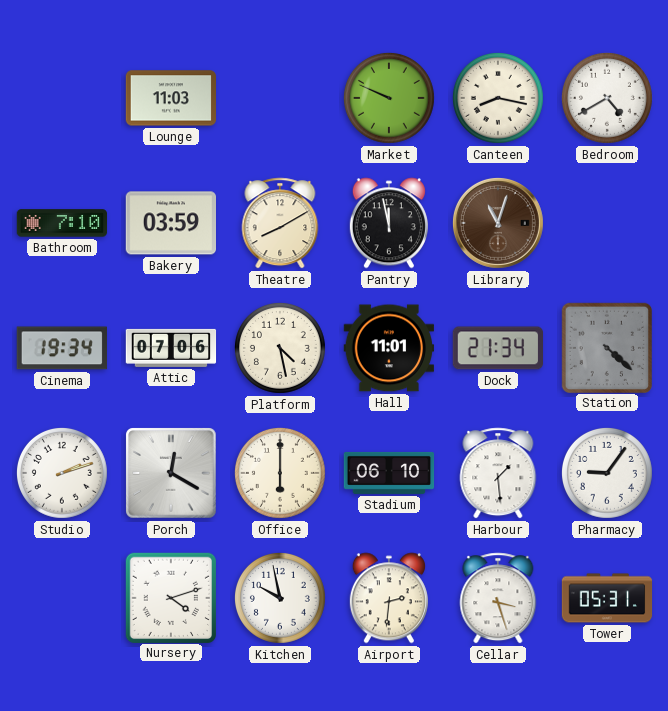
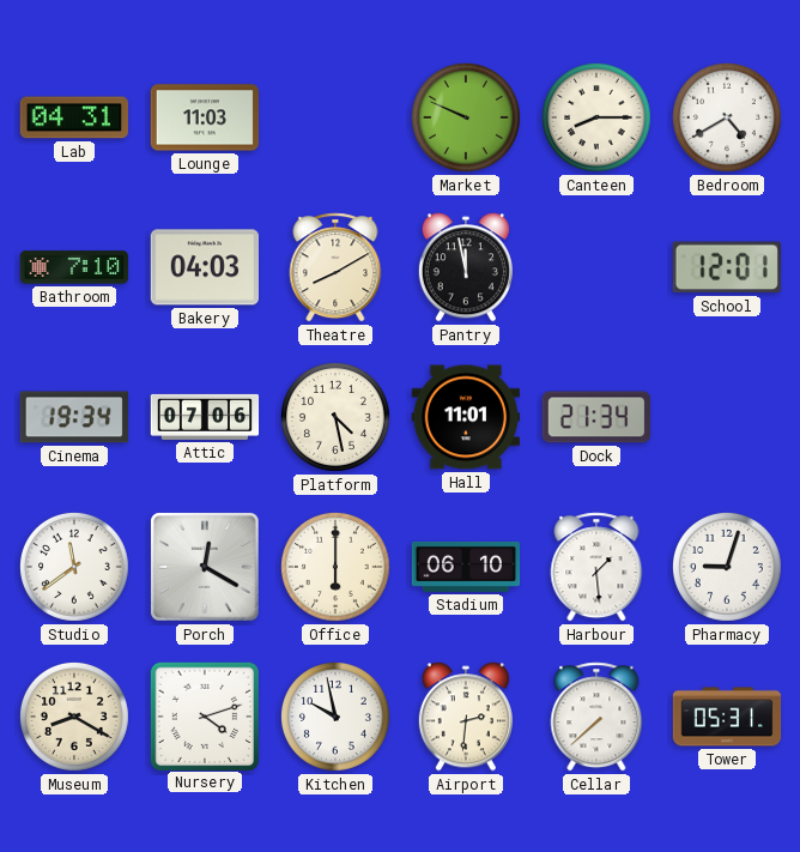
Lab: none -> 04:31
Canteen: 8:17 -> 8:15
Bakery: 03:59 -> 04:03
Library: 11:03 -> none
School: none -> 12:01
Station: 4:22 -> none
Studio: 2:12 -> 11:39
Pharmacy: 9:06 -> 9:03
Museum: none -> 8:20
Cellar: 3:27 -> 7:38
